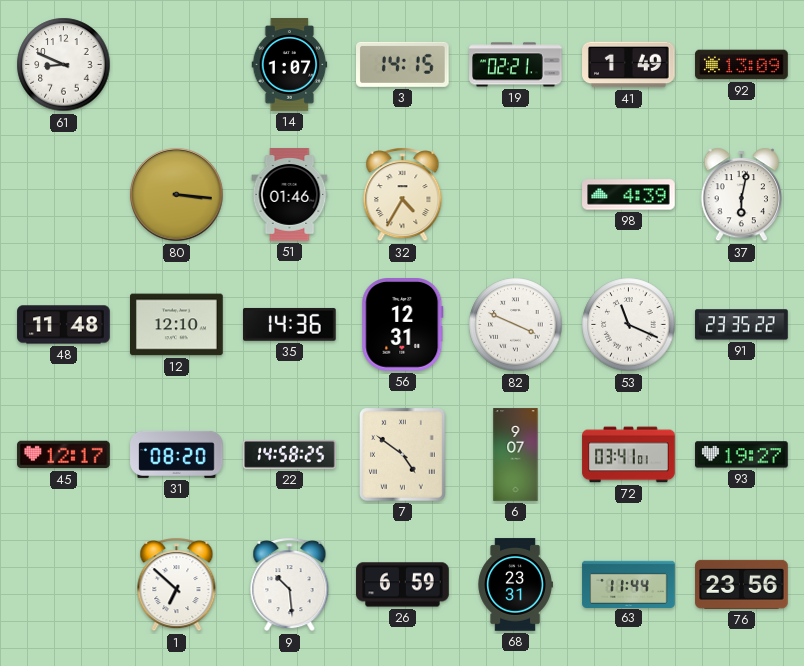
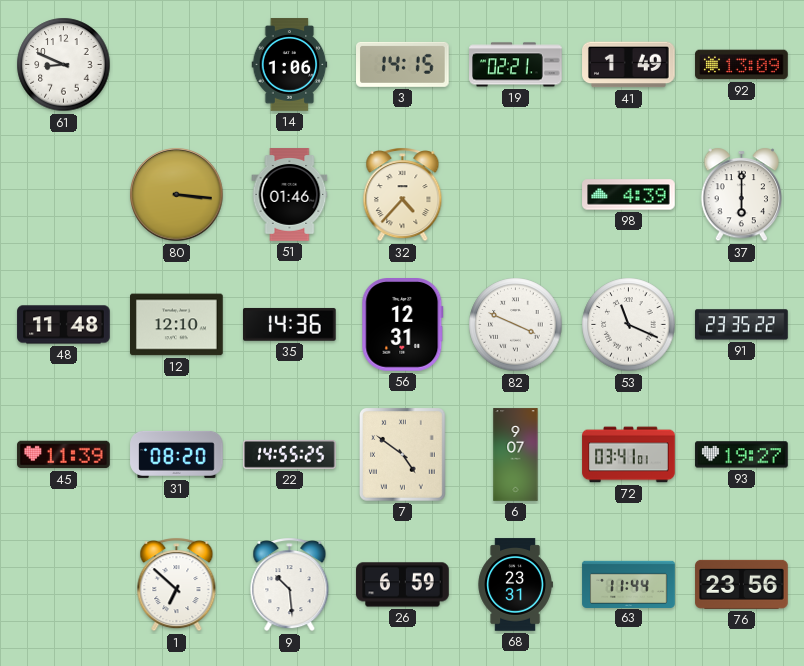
14: 1:07 -> 1:06
32: 4:35 -> 4:37
37: 6:02 -> 6:00
45: 12:17 -> 11:39
22: 14:58 -> 14:55
